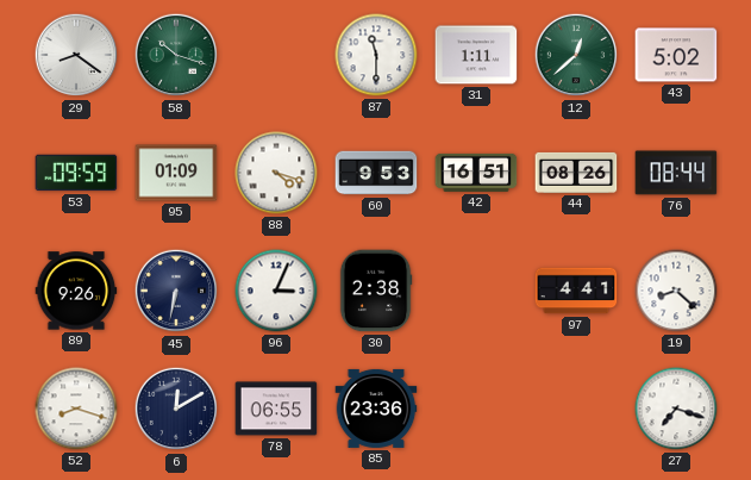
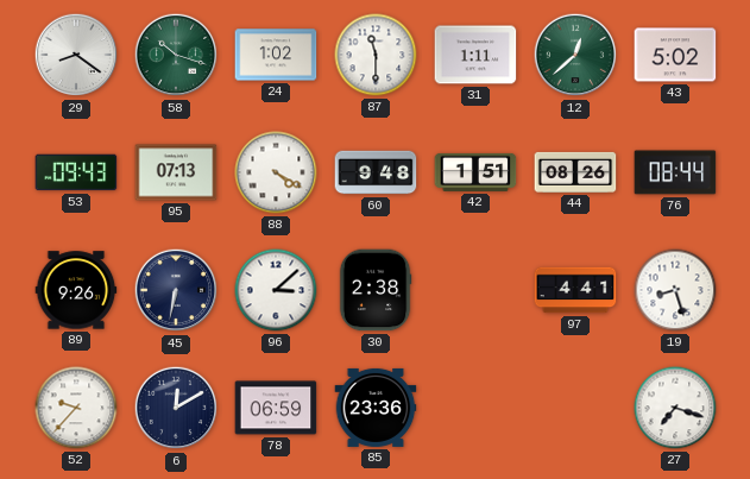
24: none -> 1:02
53: 09:59 -> 09:43
95: 01:09 -> 07:13
88: 4:18 -> 4:20
60: 9:53 -> 9:48
42: 16:51 -> 1:51
96: 3:04 -> 3:08
19: 8:22 -> 8:27
52: 8:18 -> 9:37
78: 06:55 -> 06:59
